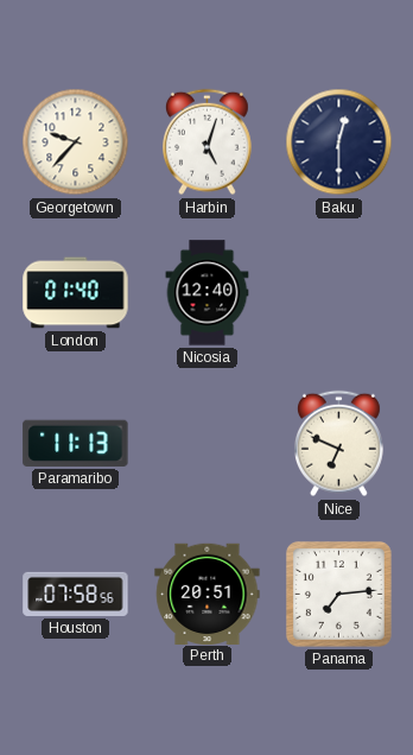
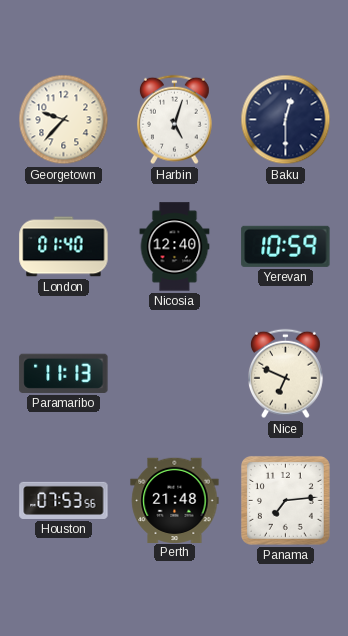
Yerevan: none -> 10:59
Houston: 07:58 -> 07:53
Perth: 20:51 -> 21:48
